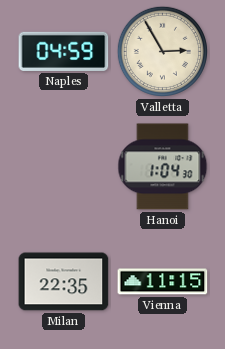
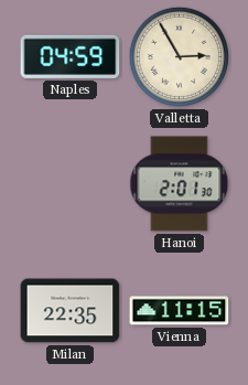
Hanoi: 1:04 -> 2:01
